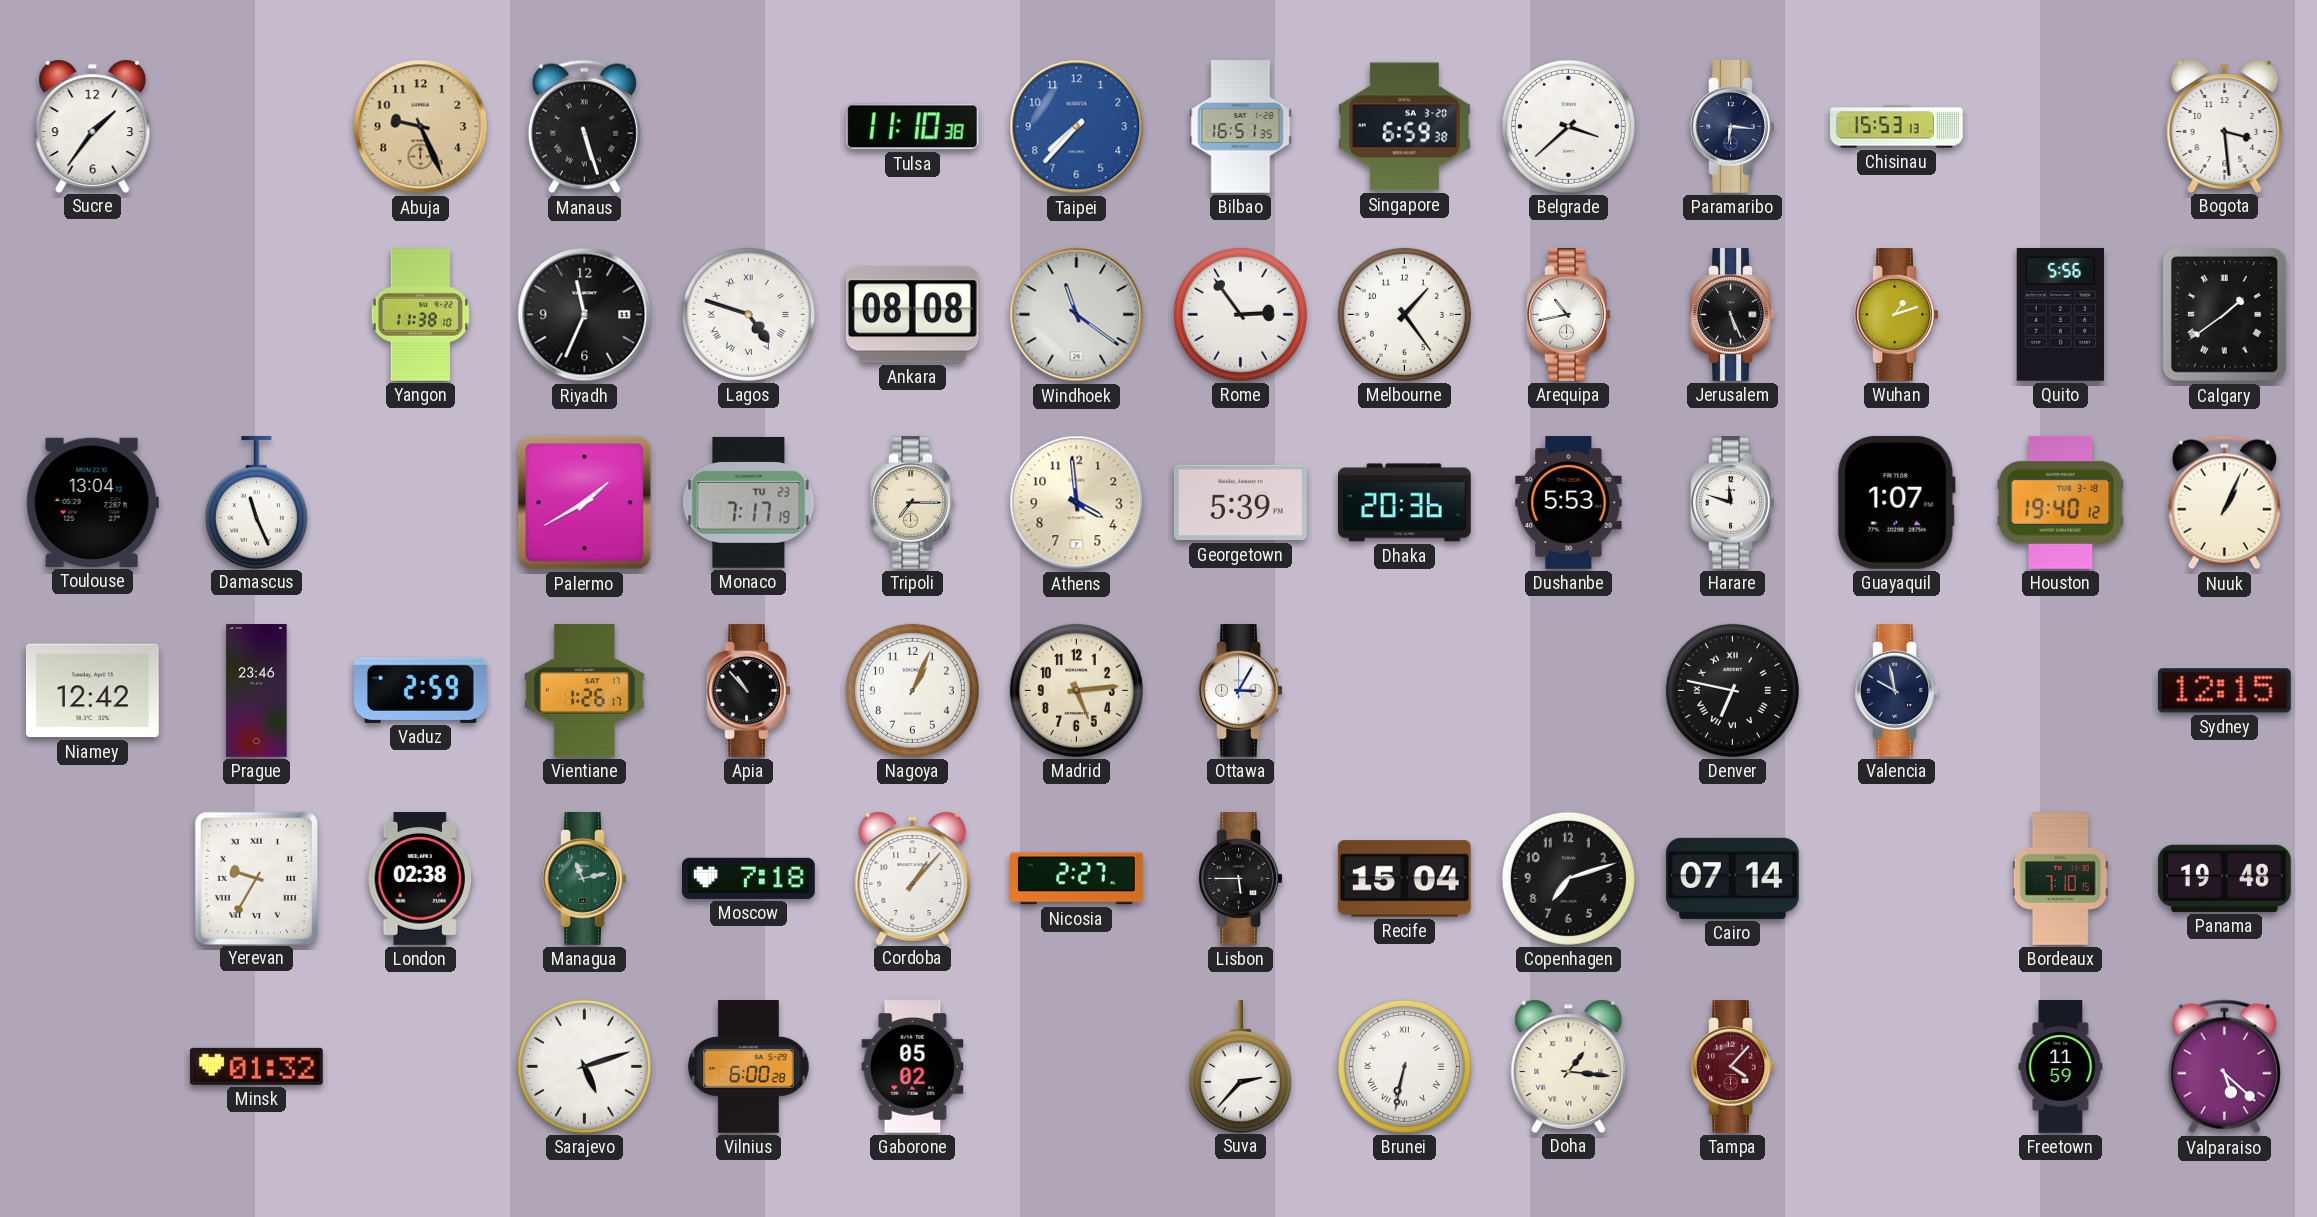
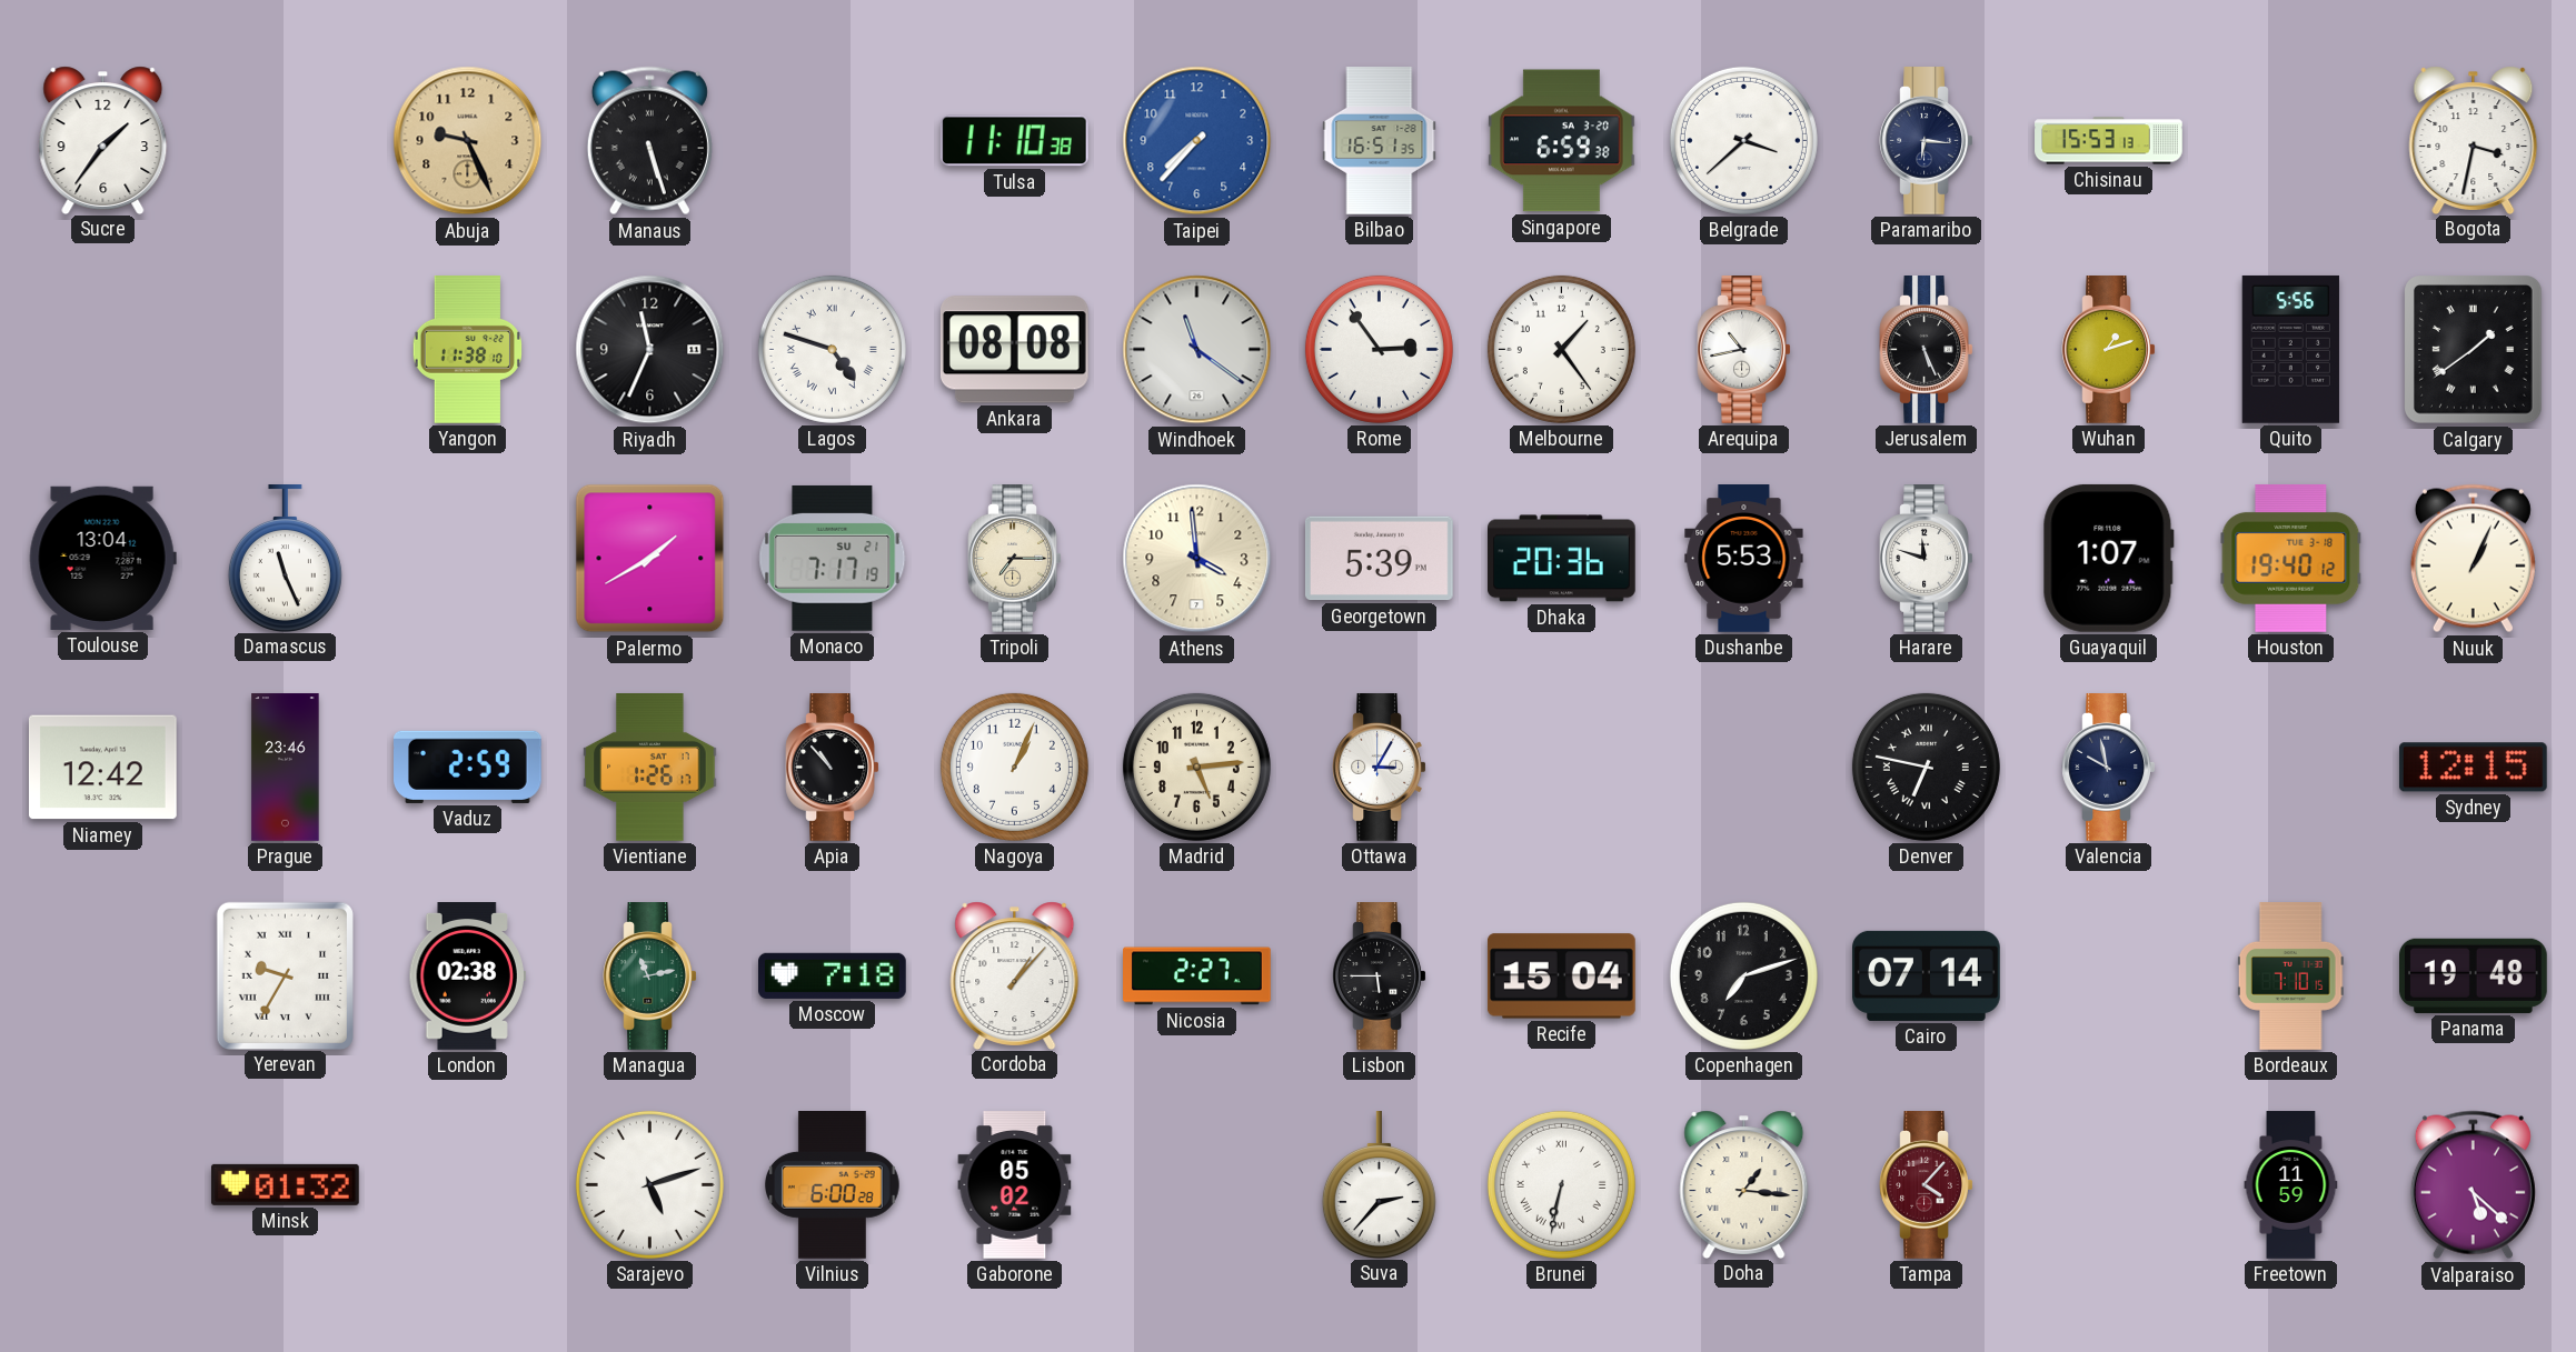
Bogota: 3:29 -> 3:32
Monaco date: TU 23 -> SU 21
